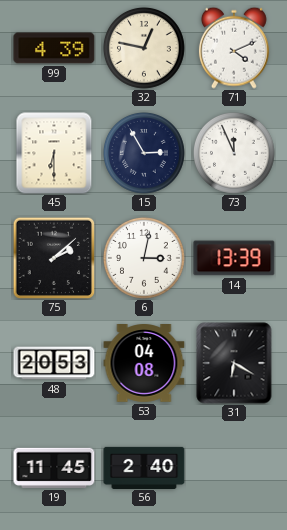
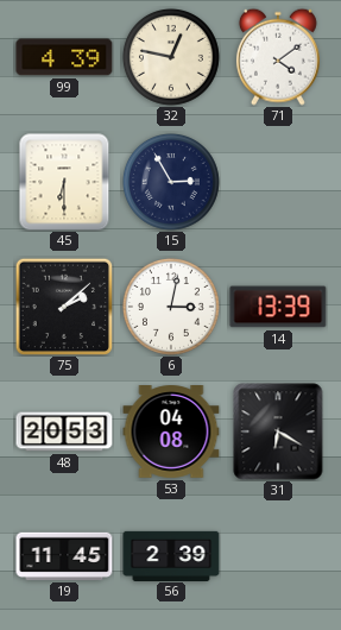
71: 4:11 -> 4:09
73: 11:56 -> none
56: 2:40 -> 2:39
